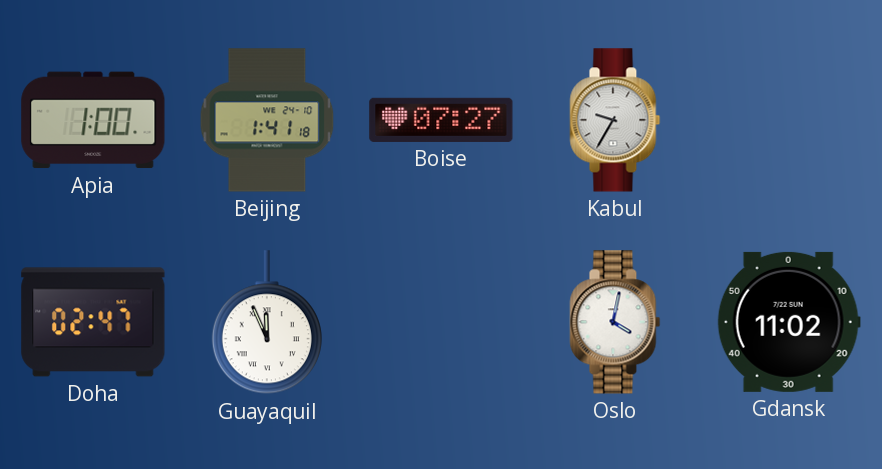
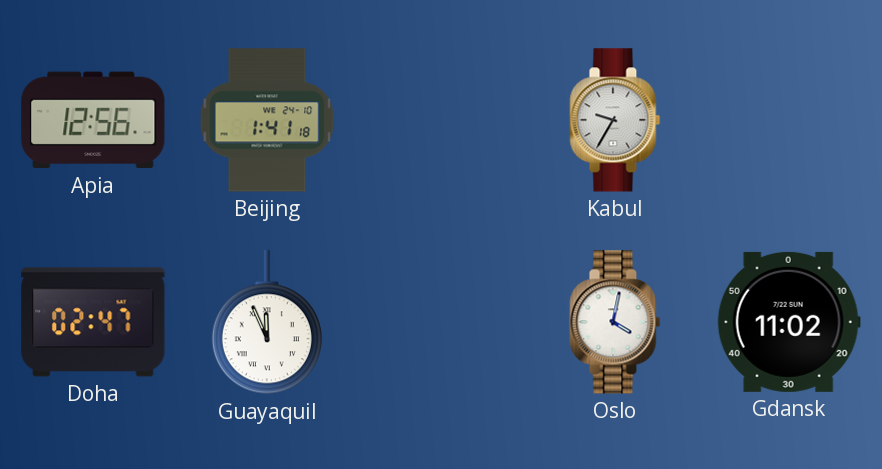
Apia: 1:00 -> 12:56
Boise: 07:27 -> none
